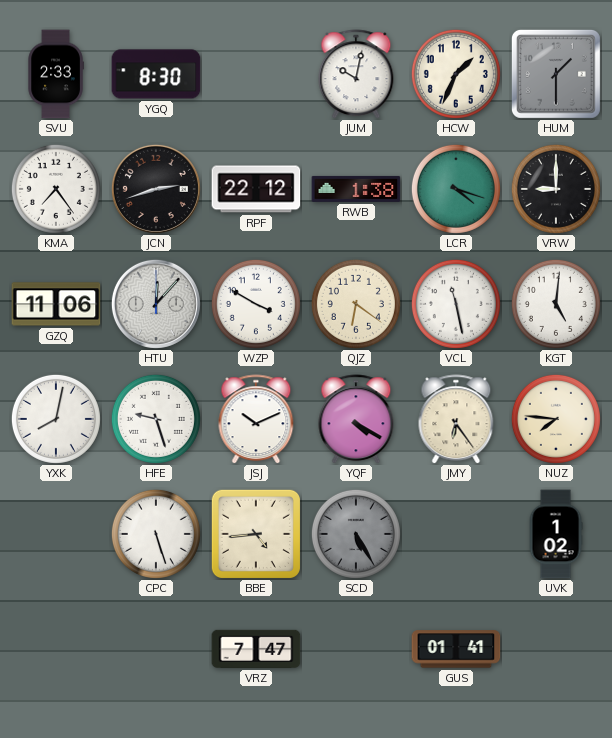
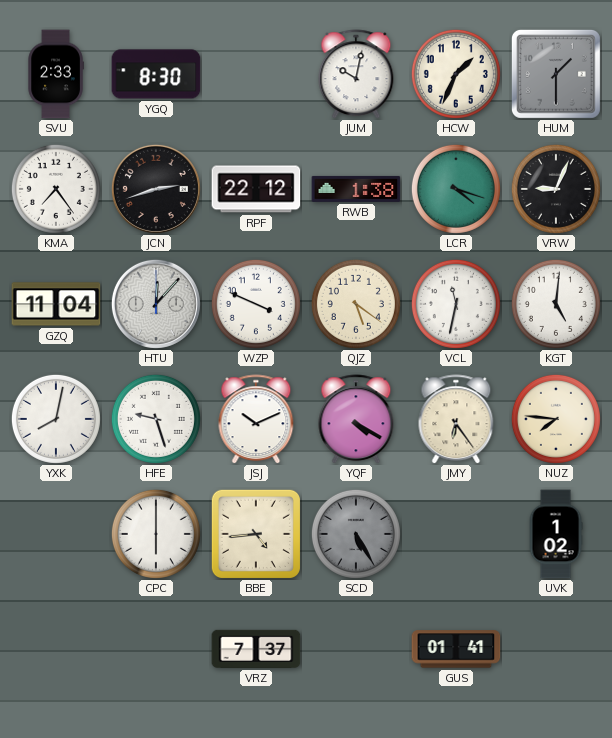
VRW: 9:00 -> 9:04
GZQ: 11:06 -> 11:04
WZP: 3:50 -> 3:49
QJZ: 6:21 -> 5:21
VCL: 11:28 -> 11:32
CPC: 5:27 -> 6:00
VRZ: 7:47 -> 7:37
